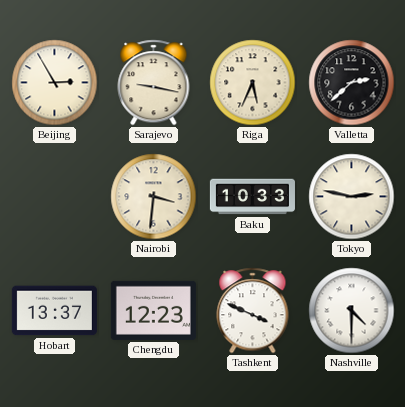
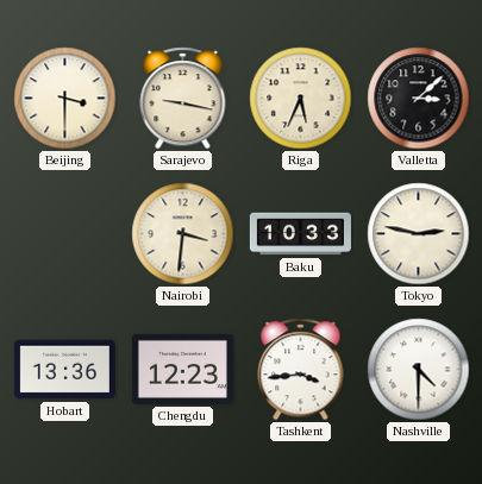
Beijing: 2:55 -> 3:30
Valletta: 2:38 -> 3:08
Hobart: 13:37 -> 13:36
Tashkent: 3:49 -> 3:44
